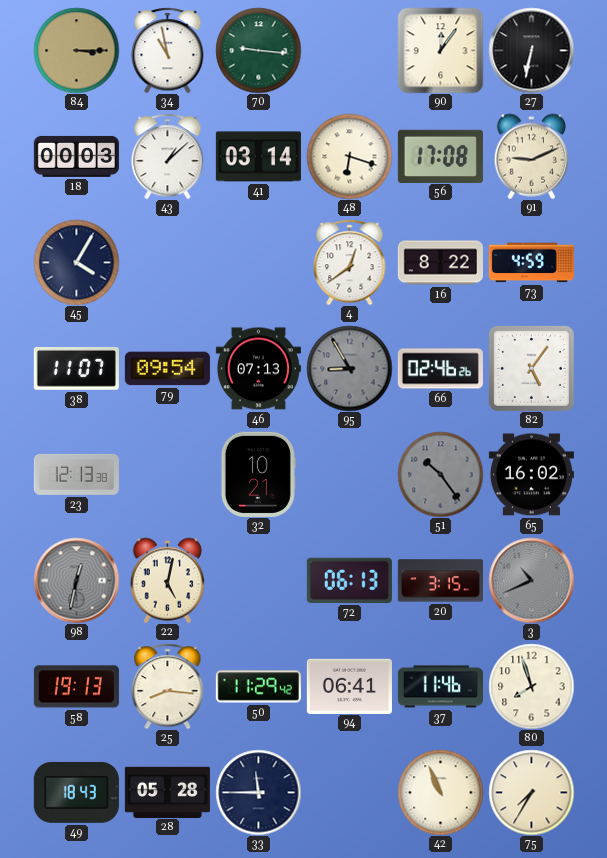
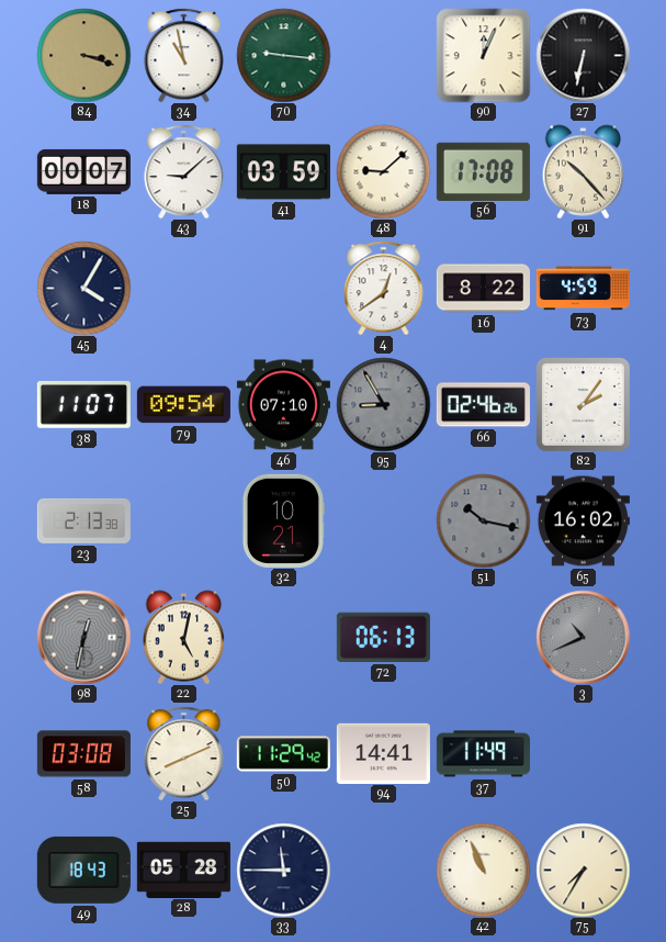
84: 3:15 -> 3:18
90: 12:06 -> 12:04
18: 00:03 -> 00:07
43: 1:08 -> 9:08
41: 03:14 -> 03:59
48: 6:18 -> 9:08
91: 9:11 -> 10:23
46: 07:13 -> 07:10
82: 5:06 -> 2:06
23: 12:13 -> 2:13
51: 10:24 -> 10:17
20: 3:15 -> none
58: 19:13 -> 03:08
25: 8:16 -> 8:11
94: 06:41 -> 14:41
37: 11:46 -> 11:49
80: 7:57 -> none
